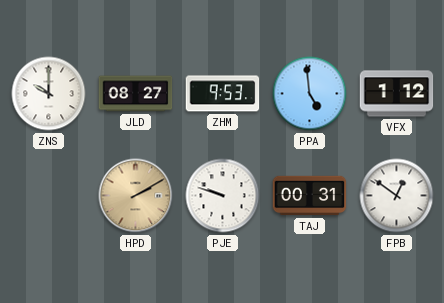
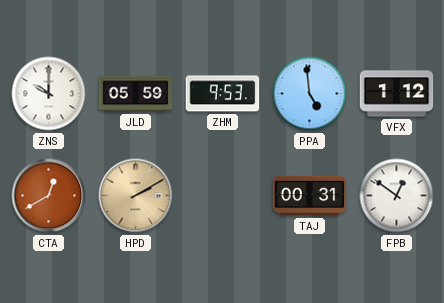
JLD: 08:27 -> 05:59
CTA: none -> 12:40
PJE: 9:48 -> none
